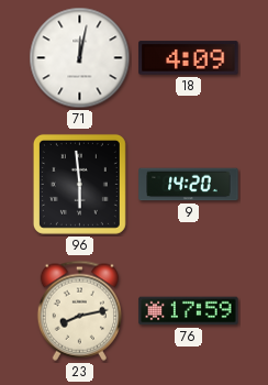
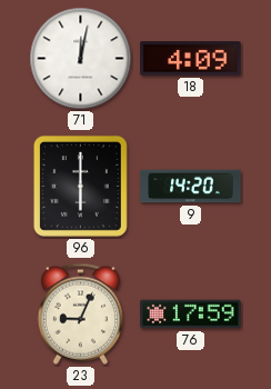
96: 5:59 -> 6:00
23: 8:13 -> 9:04
